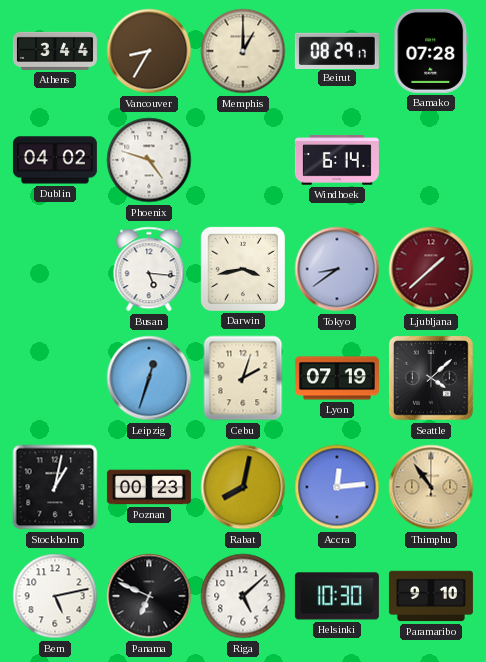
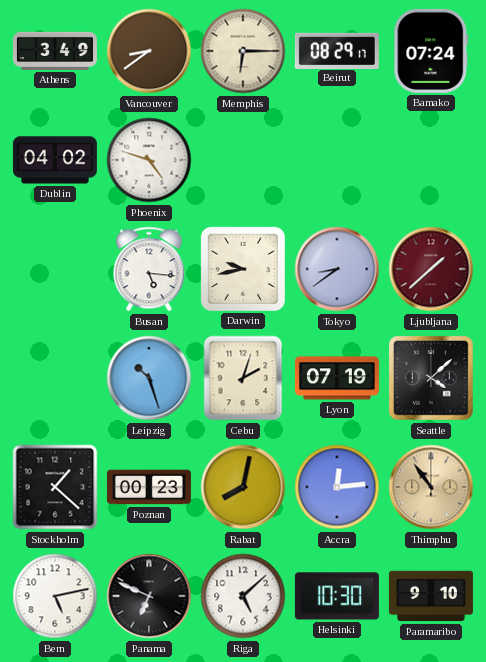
Athens: 3:44 -> 3:49
Vancouver: 8:35 -> 8:39
Memphis: 1:00 -> 6:15
Bamako: 07:28 -> 07:24
Windhoek: 6:14 -> none
Darwin: 3:43 -> 9:43
Leipzig: 12:33 -> 10:27
Stockholm: 1:02 -> 1:22
